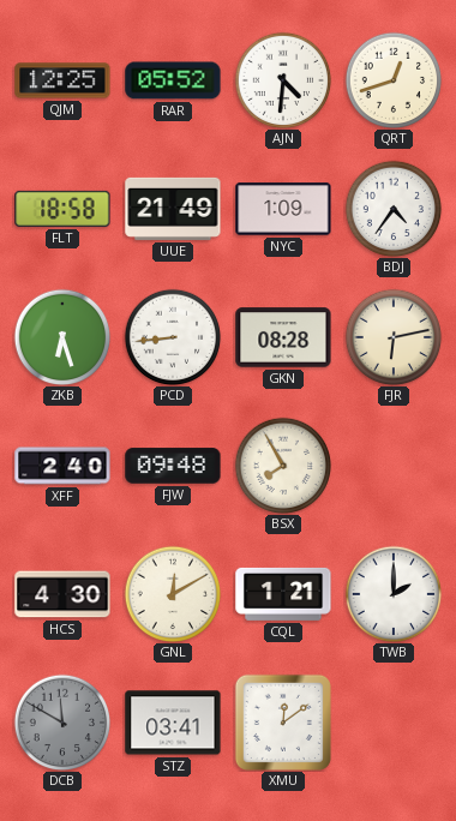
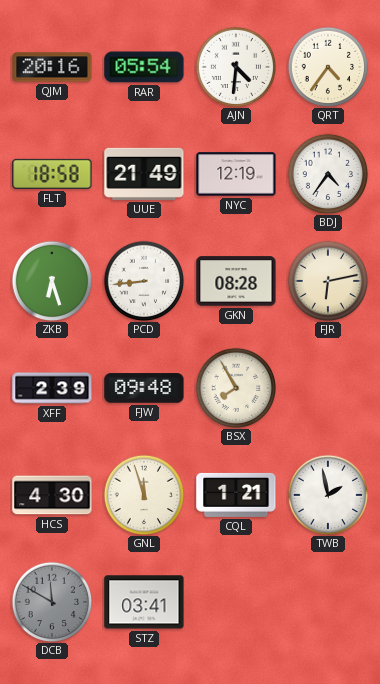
QJM: 12:25 -> 20:16
RAR: 05:52 -> 05:54
QRT: 12:42 -> 4:36
NYC: 1:09 -> 12:19
XFF: 2:40 -> 2:39
GNL: 12:10 -> 11:57
TWB: 2:00 -> 1:58
XMU: 12:09 -> none
